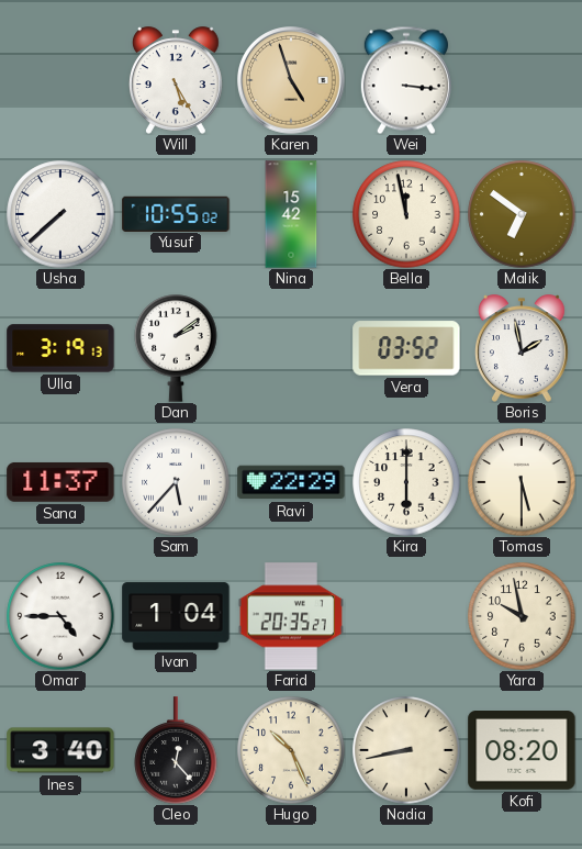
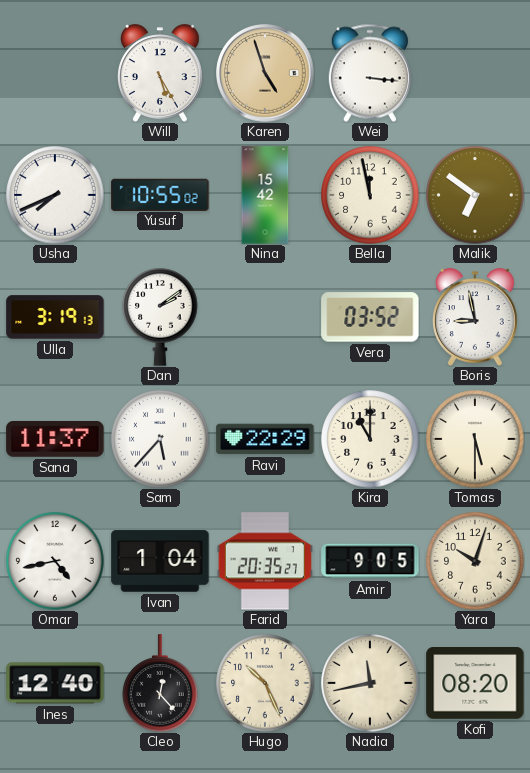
Usha: 7:38 -> 7:41
Boris: 1:58 -> 8:58
Kira: 6:00 -> 11:00
Omar: 4:45 -> 4:43
Amir: none -> 9:05
Yara: 9:58 -> 10:03
Ines: 3:40 -> 12:40
Nadia: 8:43 -> 11:43
